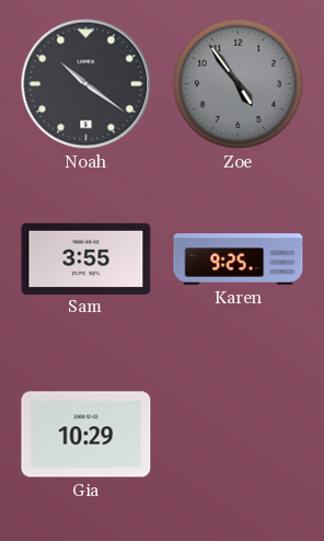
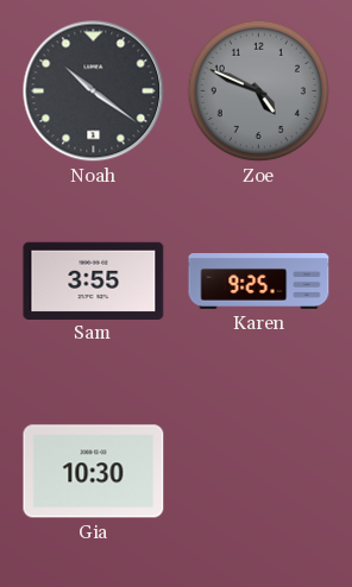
Zoe: 4:54 -> 4:49
Gia: 10:29 -> 10:30
